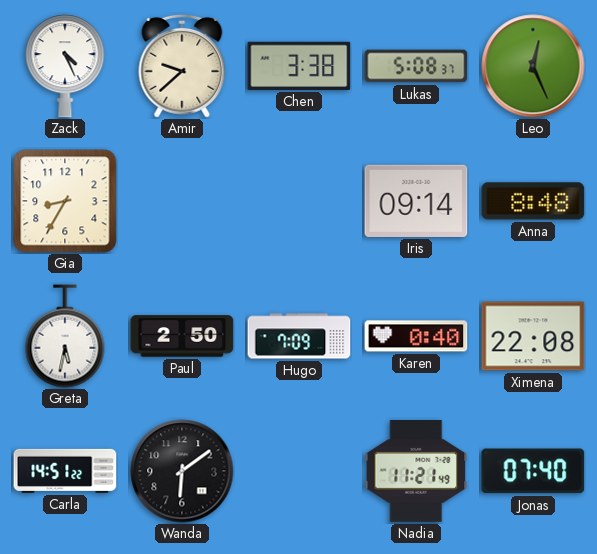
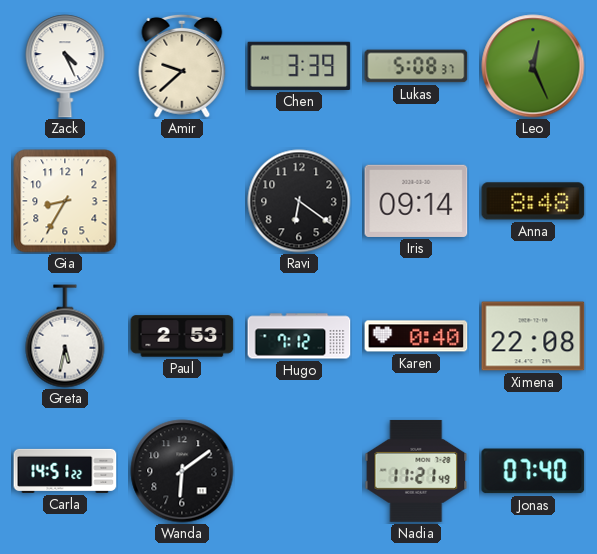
Chen: 3:38 -> 3:39
Ravi: none -> 6:21
Paul: 2:50 -> 2:53
Hugo: 7:09 -> 7:12
